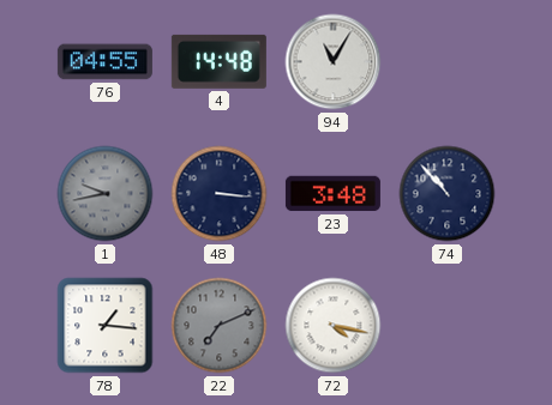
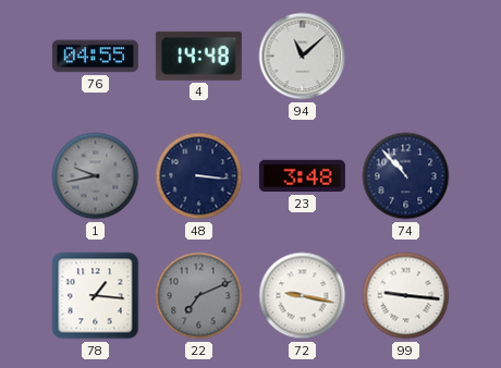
94: 11:05 -> 11:08
72: 4:17 -> 9:17
99: none -> 9:16
